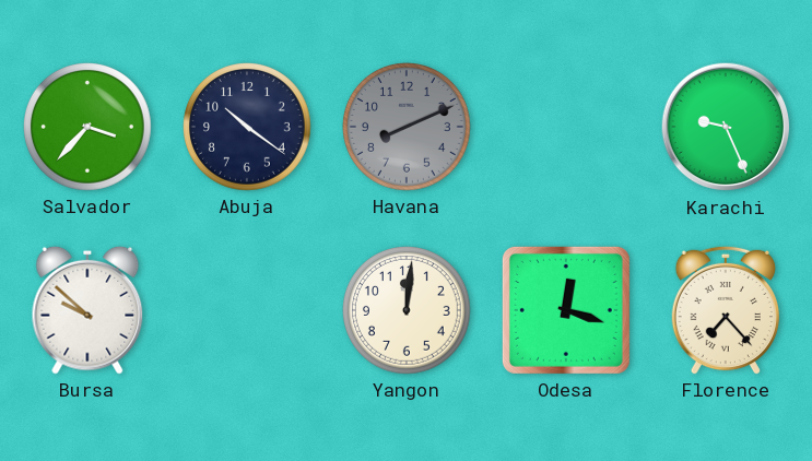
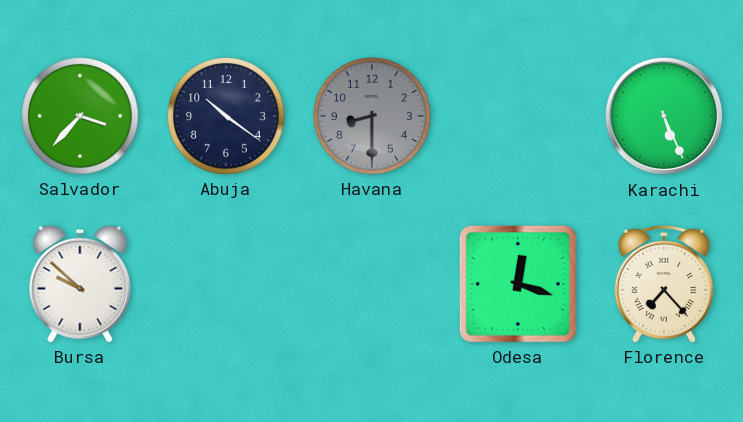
Havana: 8:11 -> 8:30
Karachi: 9:26 -> 5:26
Yangon: 12:01 -> none
